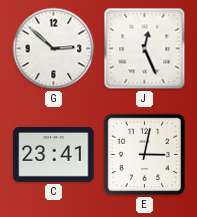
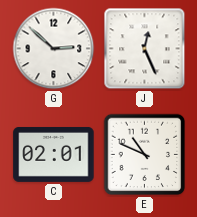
C: 23:41 -> 02:01
E: 3:02 -> 10:49
